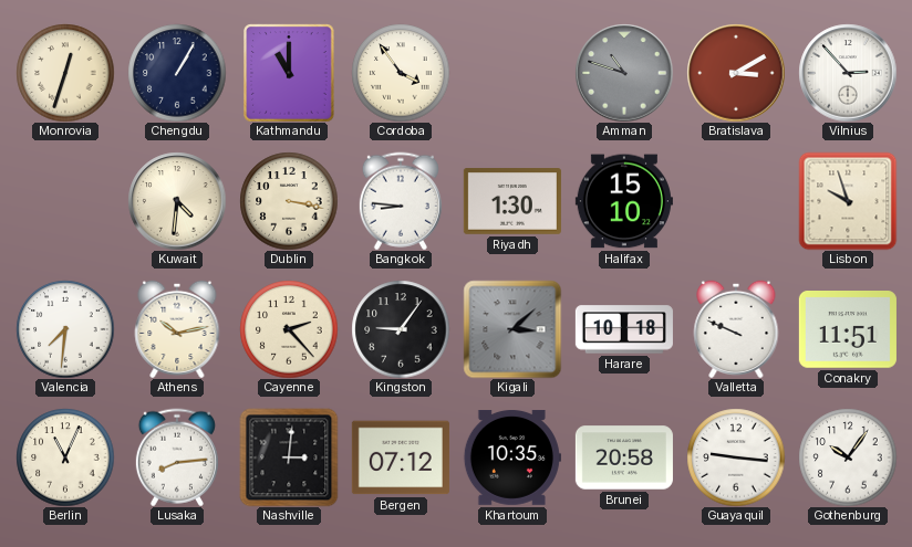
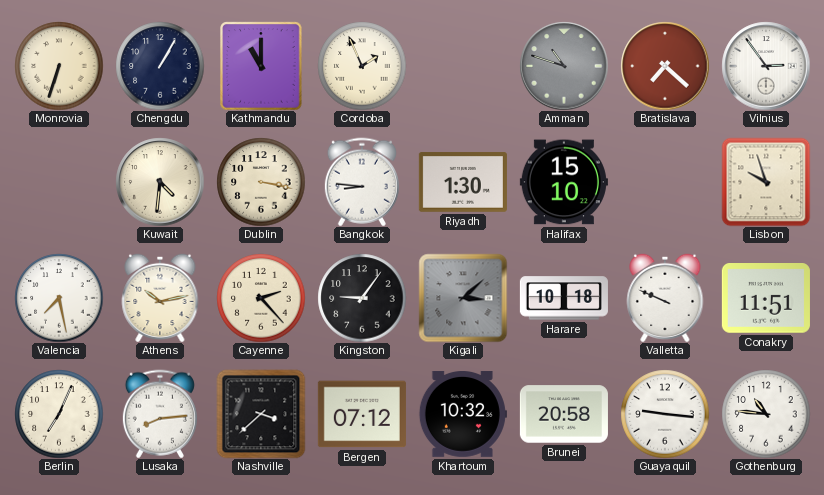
Monrovia: 12:33 -> 6:33
Cordoba: 3:54 -> 1:56
Bratislava: 3:10 -> 7:22
Vilnius: 2:53 -> 2:54
Valencia: 7:31 -> 7:28
Berlin: 11:04 -> 7:04
Nashville: 3:01 -> 3:38
Khartoum: 10:35 -> 10:32
Gothenburg: 10:06 -> 10:46
